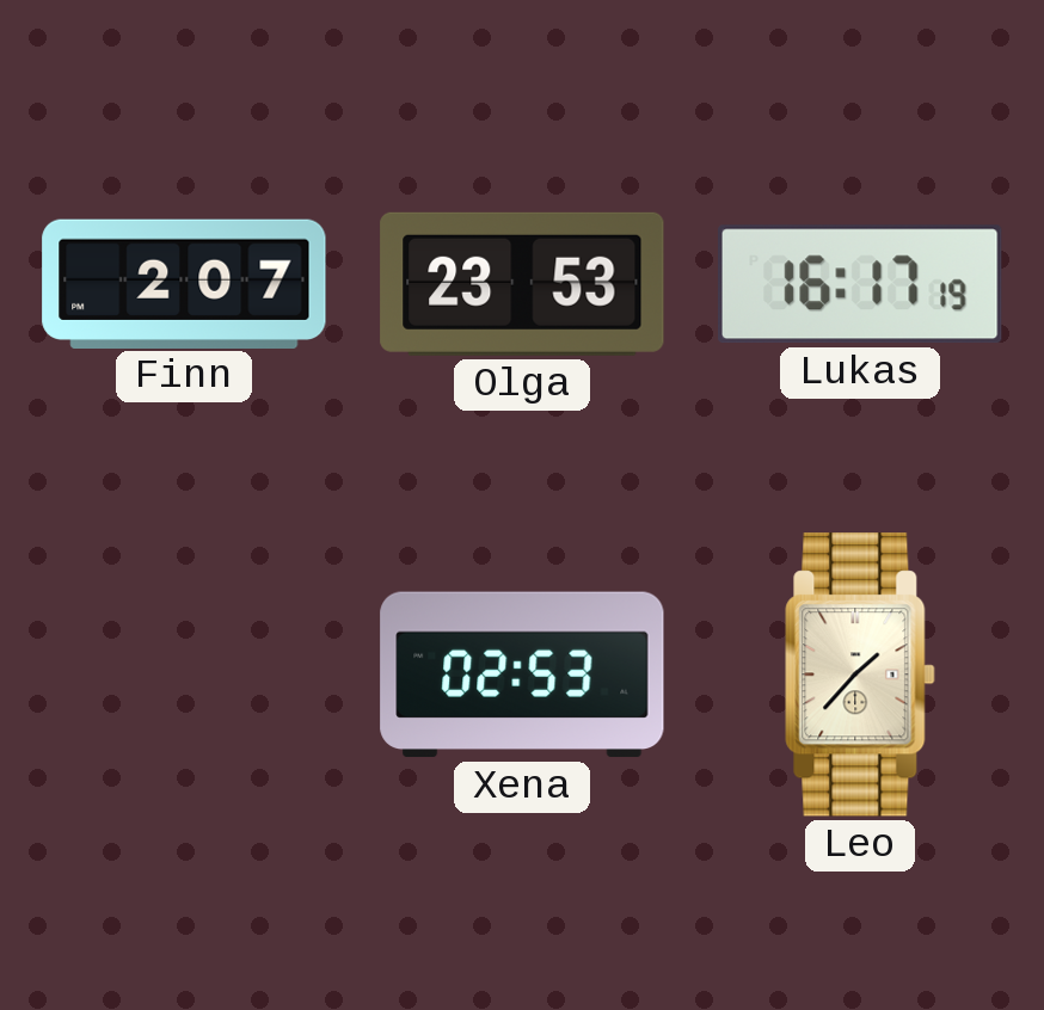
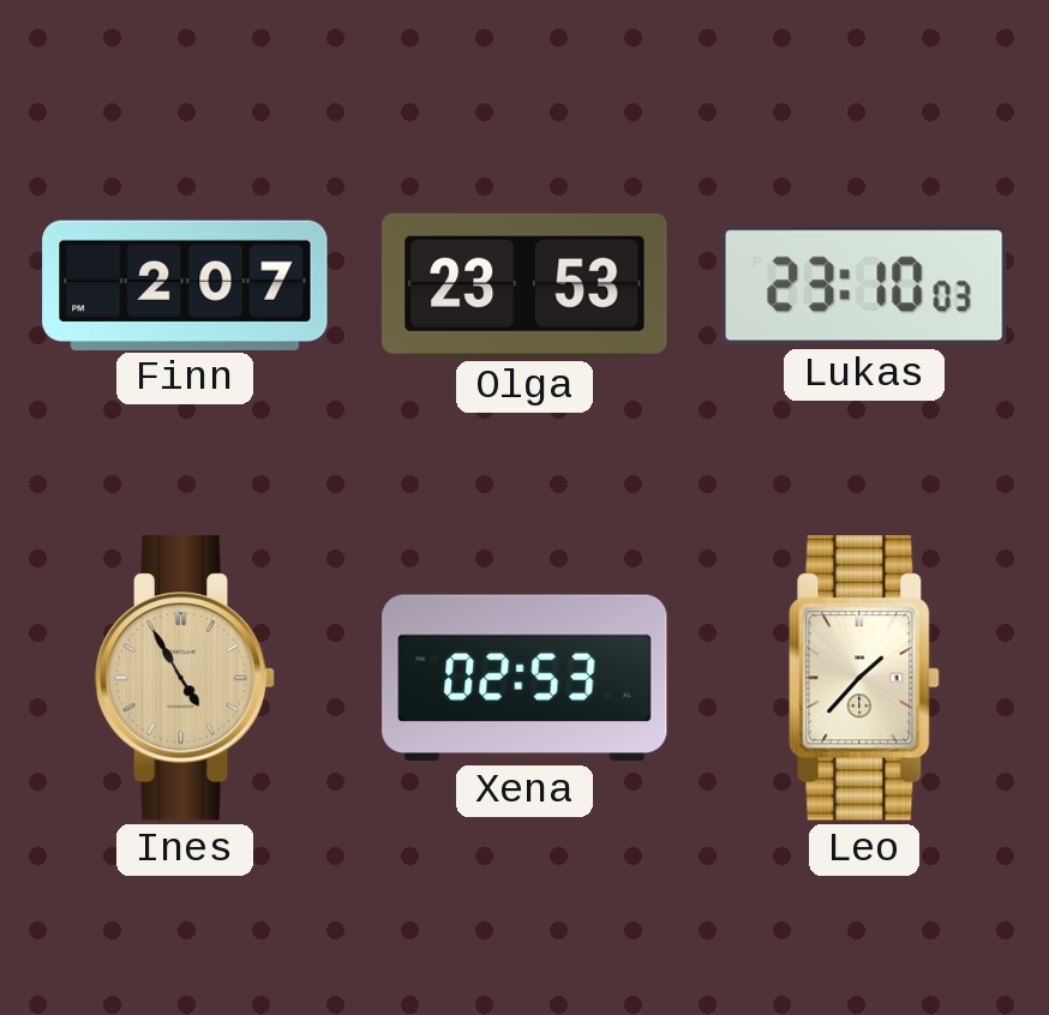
Lukas: 16:17 -> 23:10
Ines: none -> 4:55
